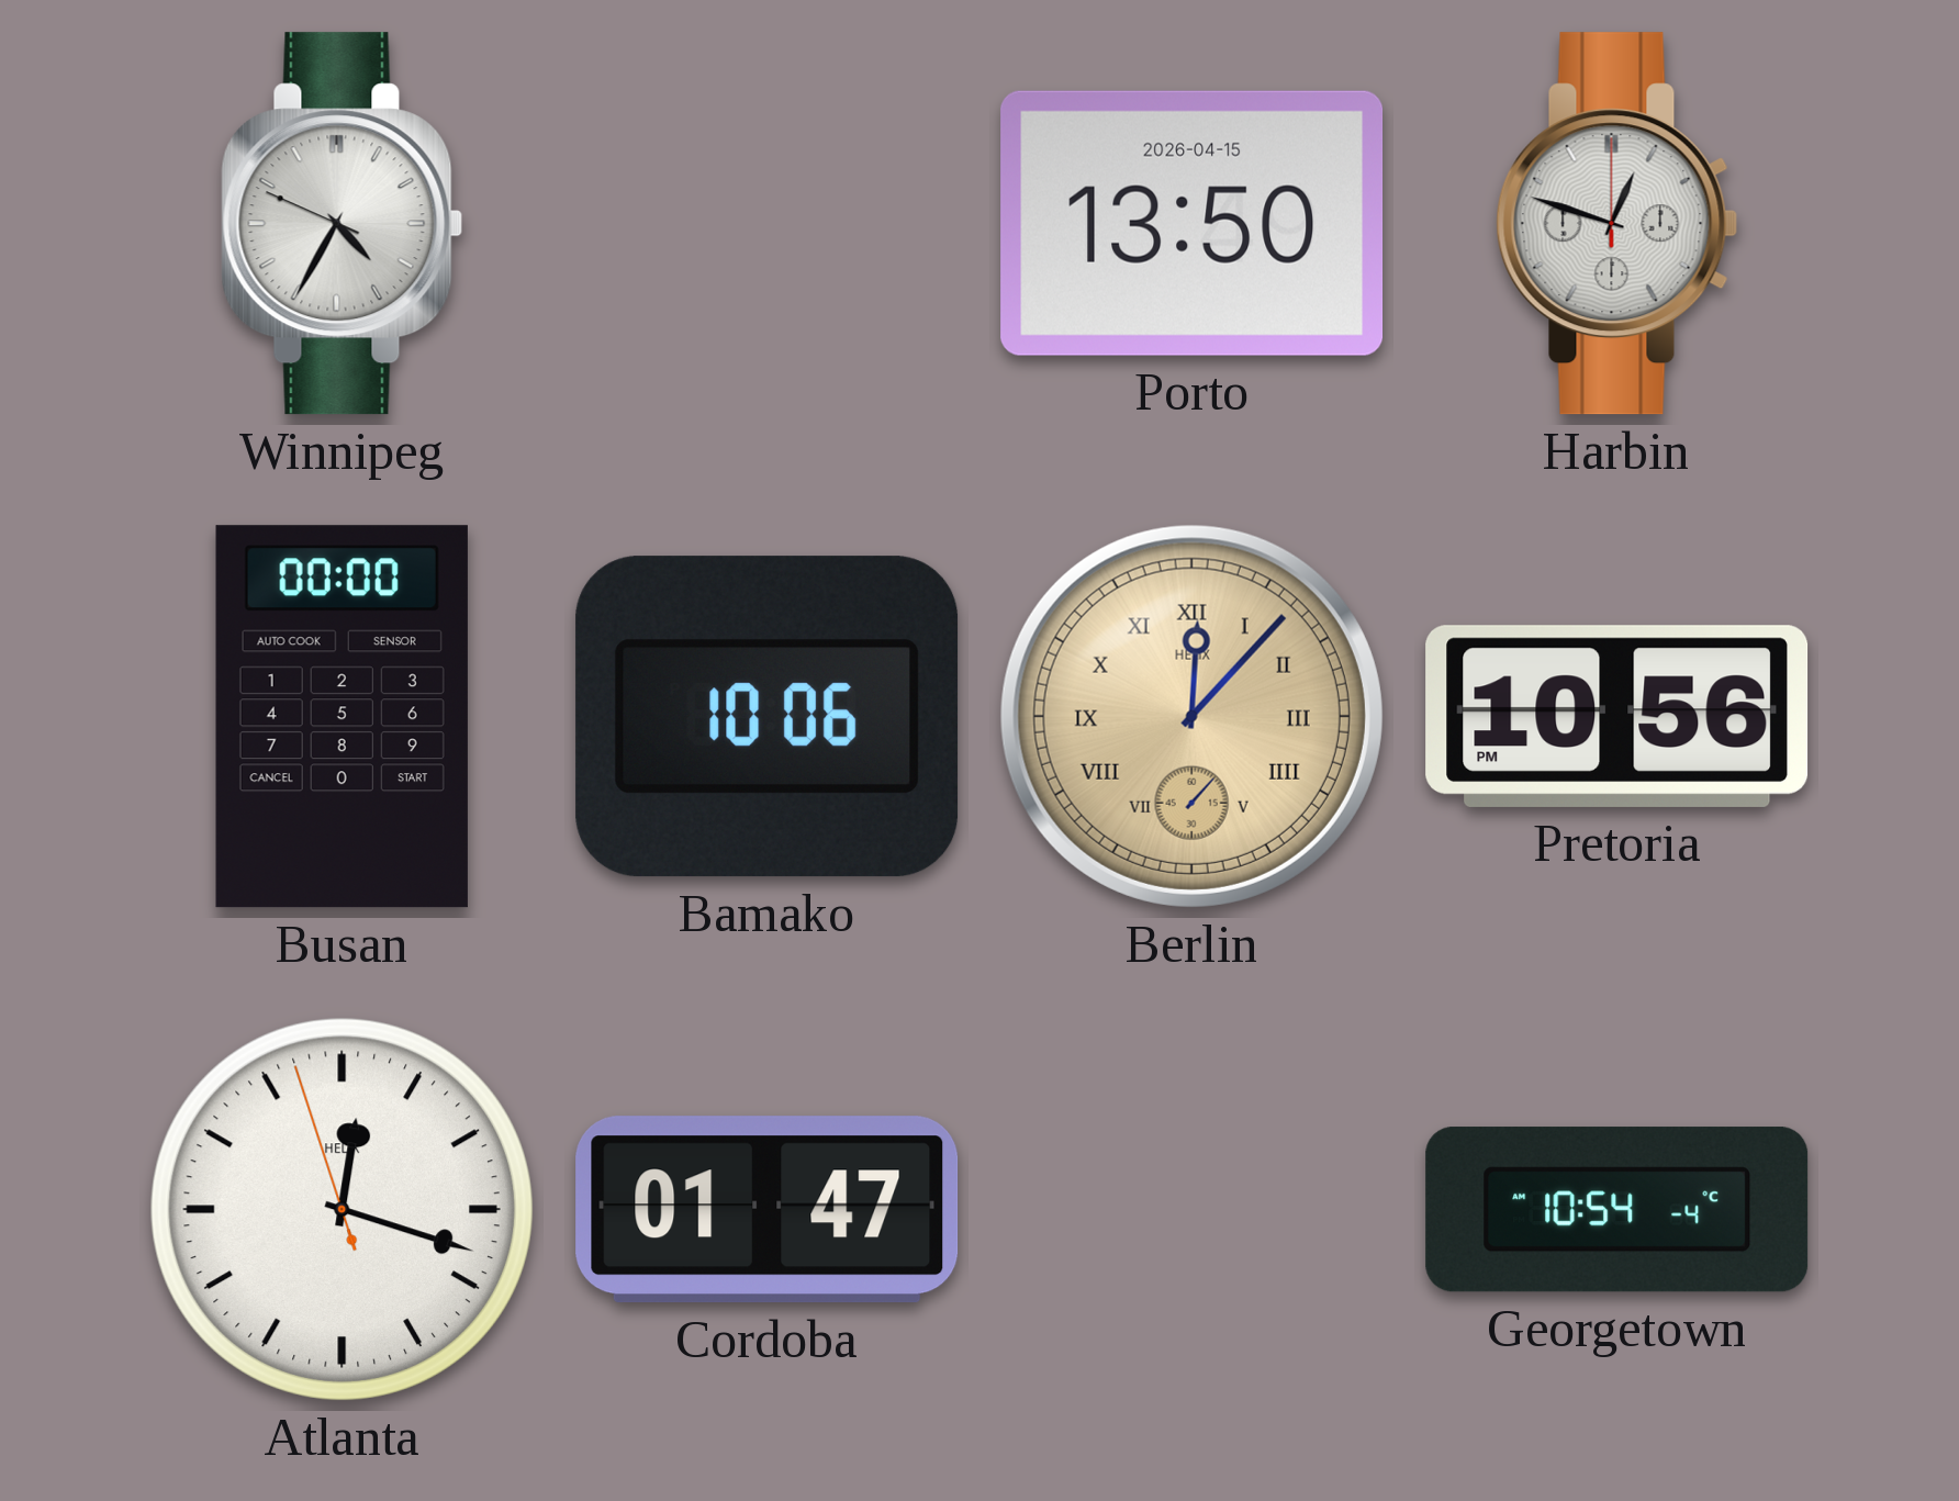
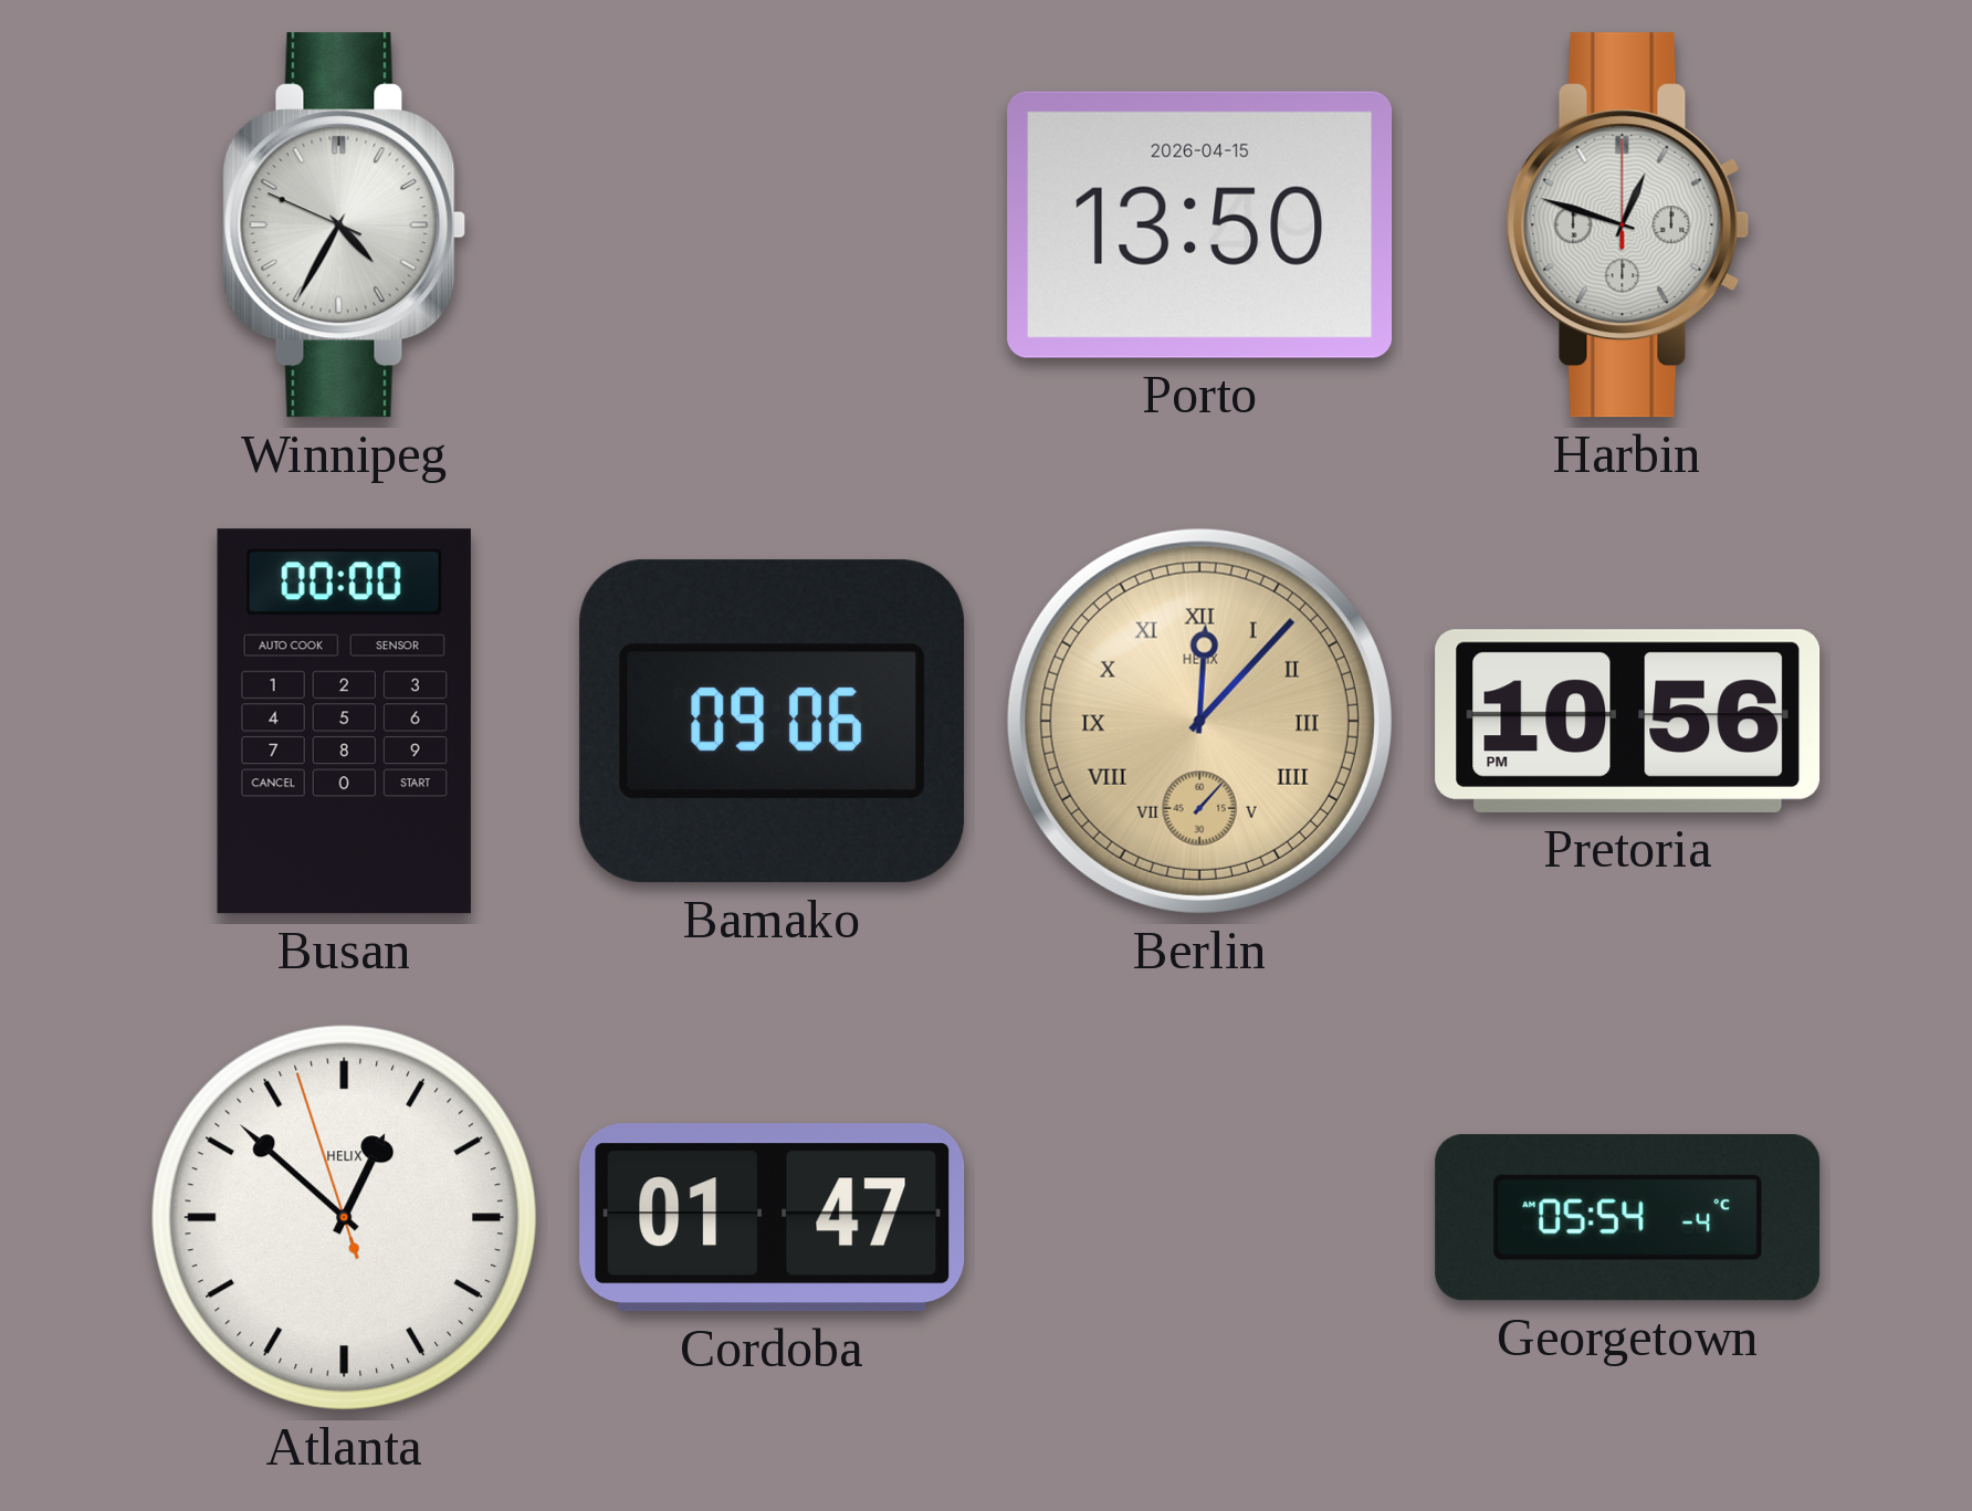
Bamako: 10:06 -> 09:06
Atlanta: 12:17 -> 12:51
Georgetown: 10:54 -> 05:54
